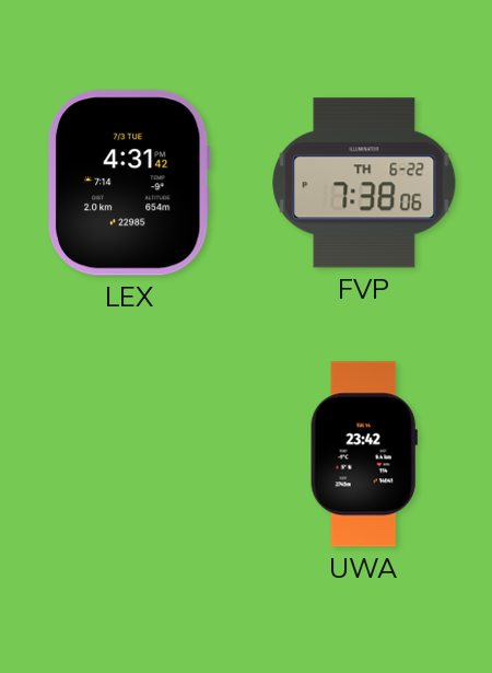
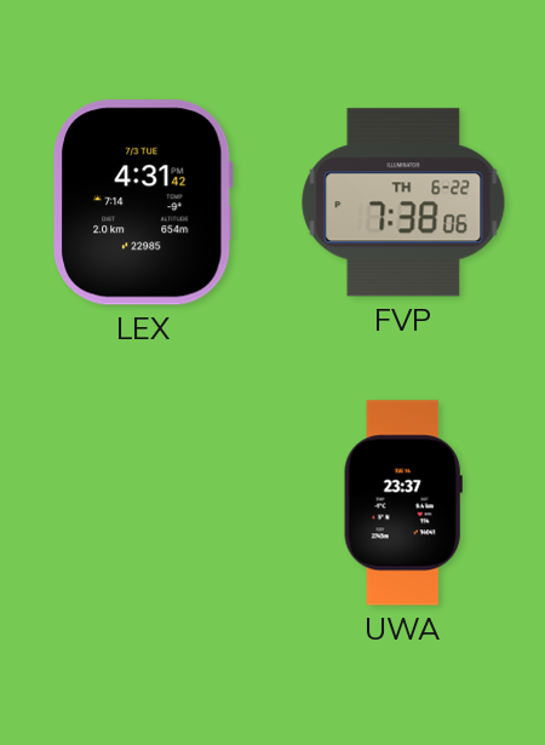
UWA: 23:42 -> 23:37
